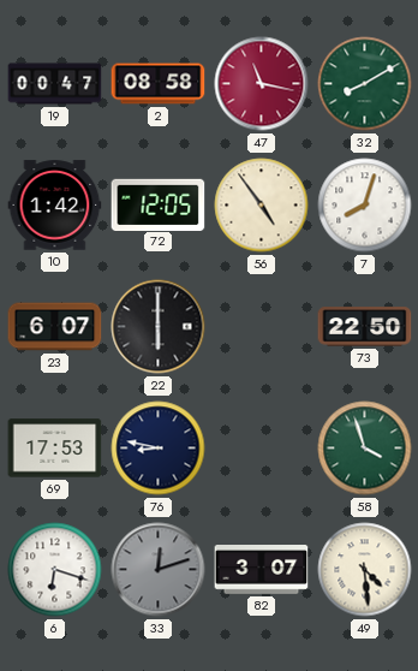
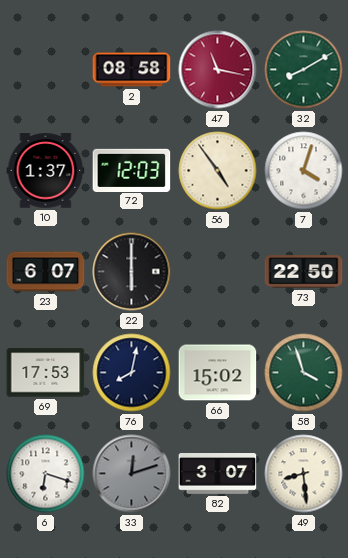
19: 00:47 -> none
10: 1:42 -> 1:37
72: 12:05 -> 12:03
7: 8:03 -> 4:03
76: 8:47 -> 8:02
66: none -> 15:02
49: 4:29 -> 8:29
